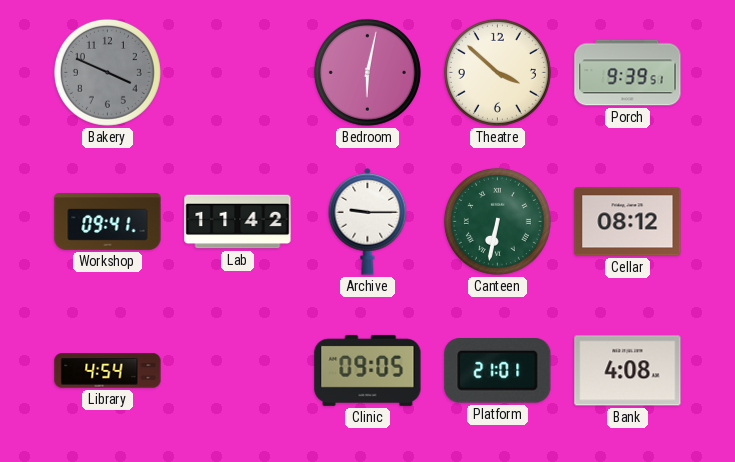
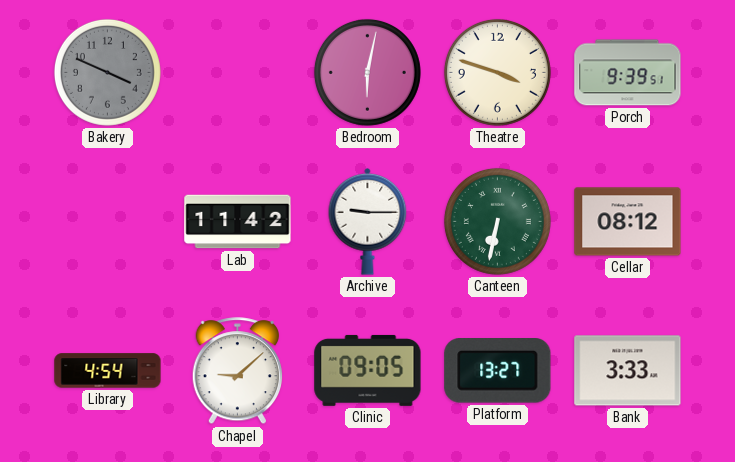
Theatre: 3:52 -> 3:48
Workshop: 09:41 -> none
Chapel: none -> 9:08
Platform: 21:01 -> 13:27
Bank: 4:08 -> 3:33
